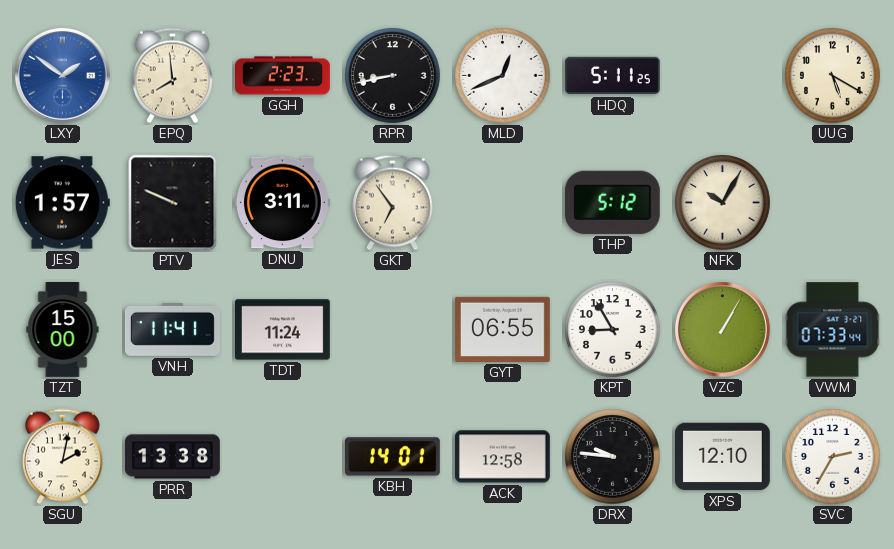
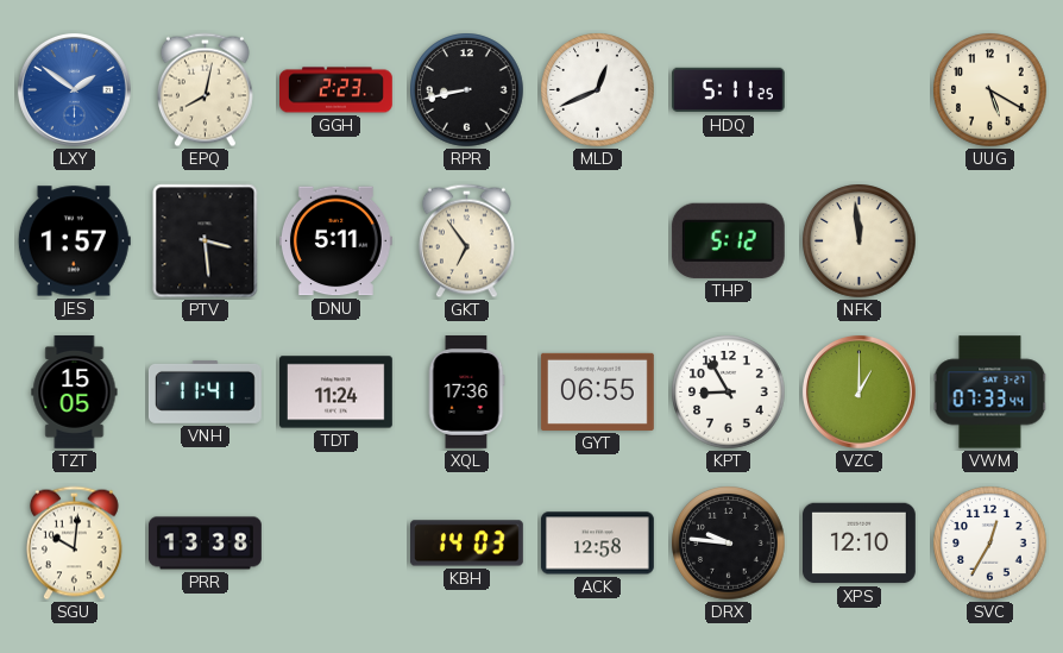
EPQ: 7:59 -> 8:02
PTV: 9:49 -> 3:29
DNU: 3:11 -> 5:11
NFK: 10:05 -> 11:59
TZT: 15:00 -> 15:05
XQL: none -> 17:36
VZC: 1:05 -> 1:00
SGU: 2:02 -> 10:01
KBH: 14:01 -> 14:03
SVC: 2:35 -> 12:35
